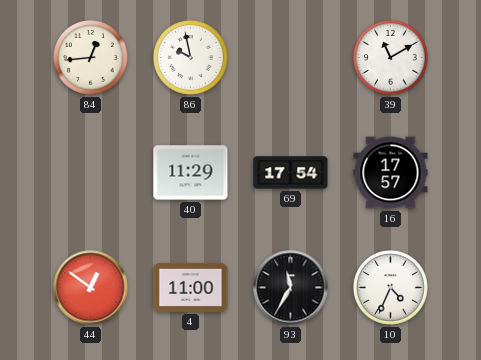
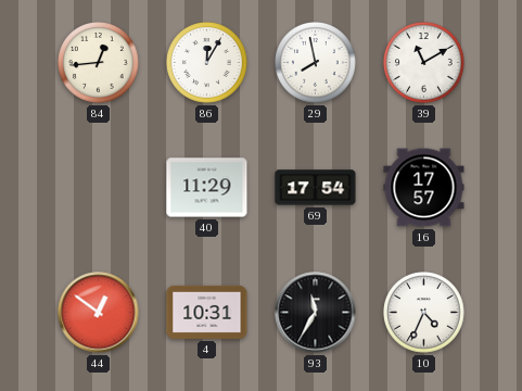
86: 9:58 -> 12:05
29: none -> 7:58
4: 11:00 -> 10:31
